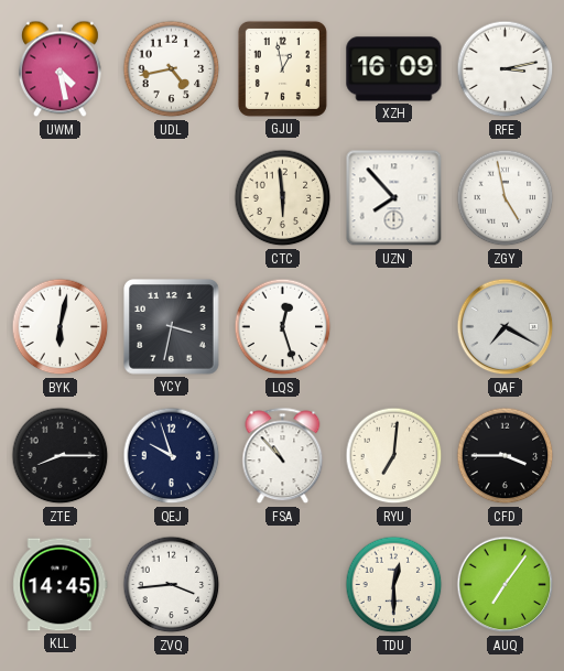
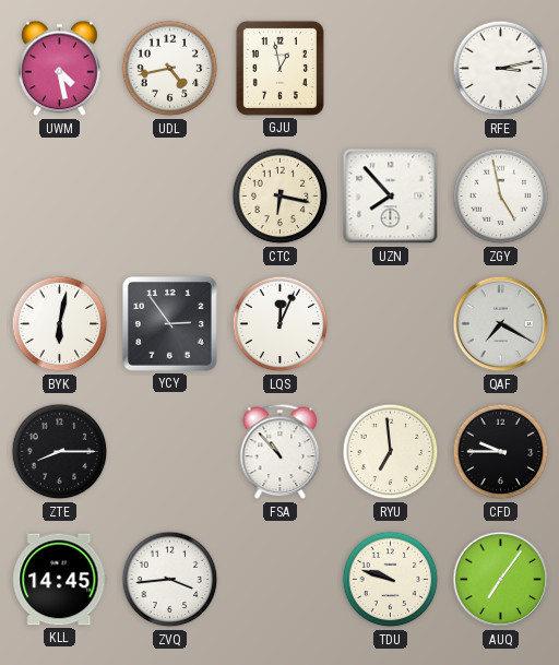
XZH: 16:09 -> none
CTC: 5:59 -> 6:17
YCY: 3:32 -> 2:54
LQS: 12:27 -> 12:04
QEJ: 9:57 -> none
RYU: 7:01 -> 6:59
CFD: 3:45 -> 9:45
TDU: 12:30 -> 9:48
